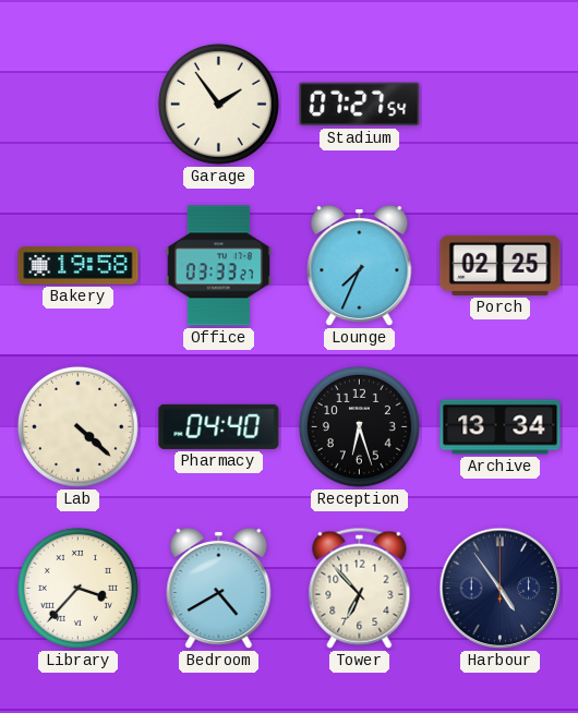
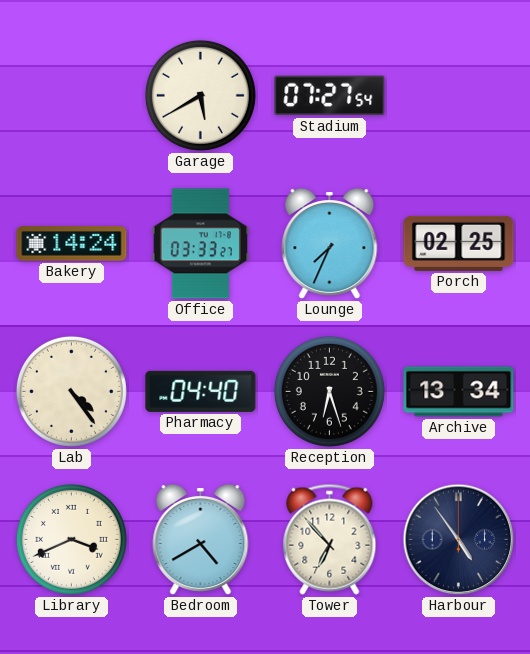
Garage: 1:54 -> 5:40
Bakery: 19:58 -> 14:24
Lab: 4:22 -> 4:24
Library: 3:37 -> 3:41
